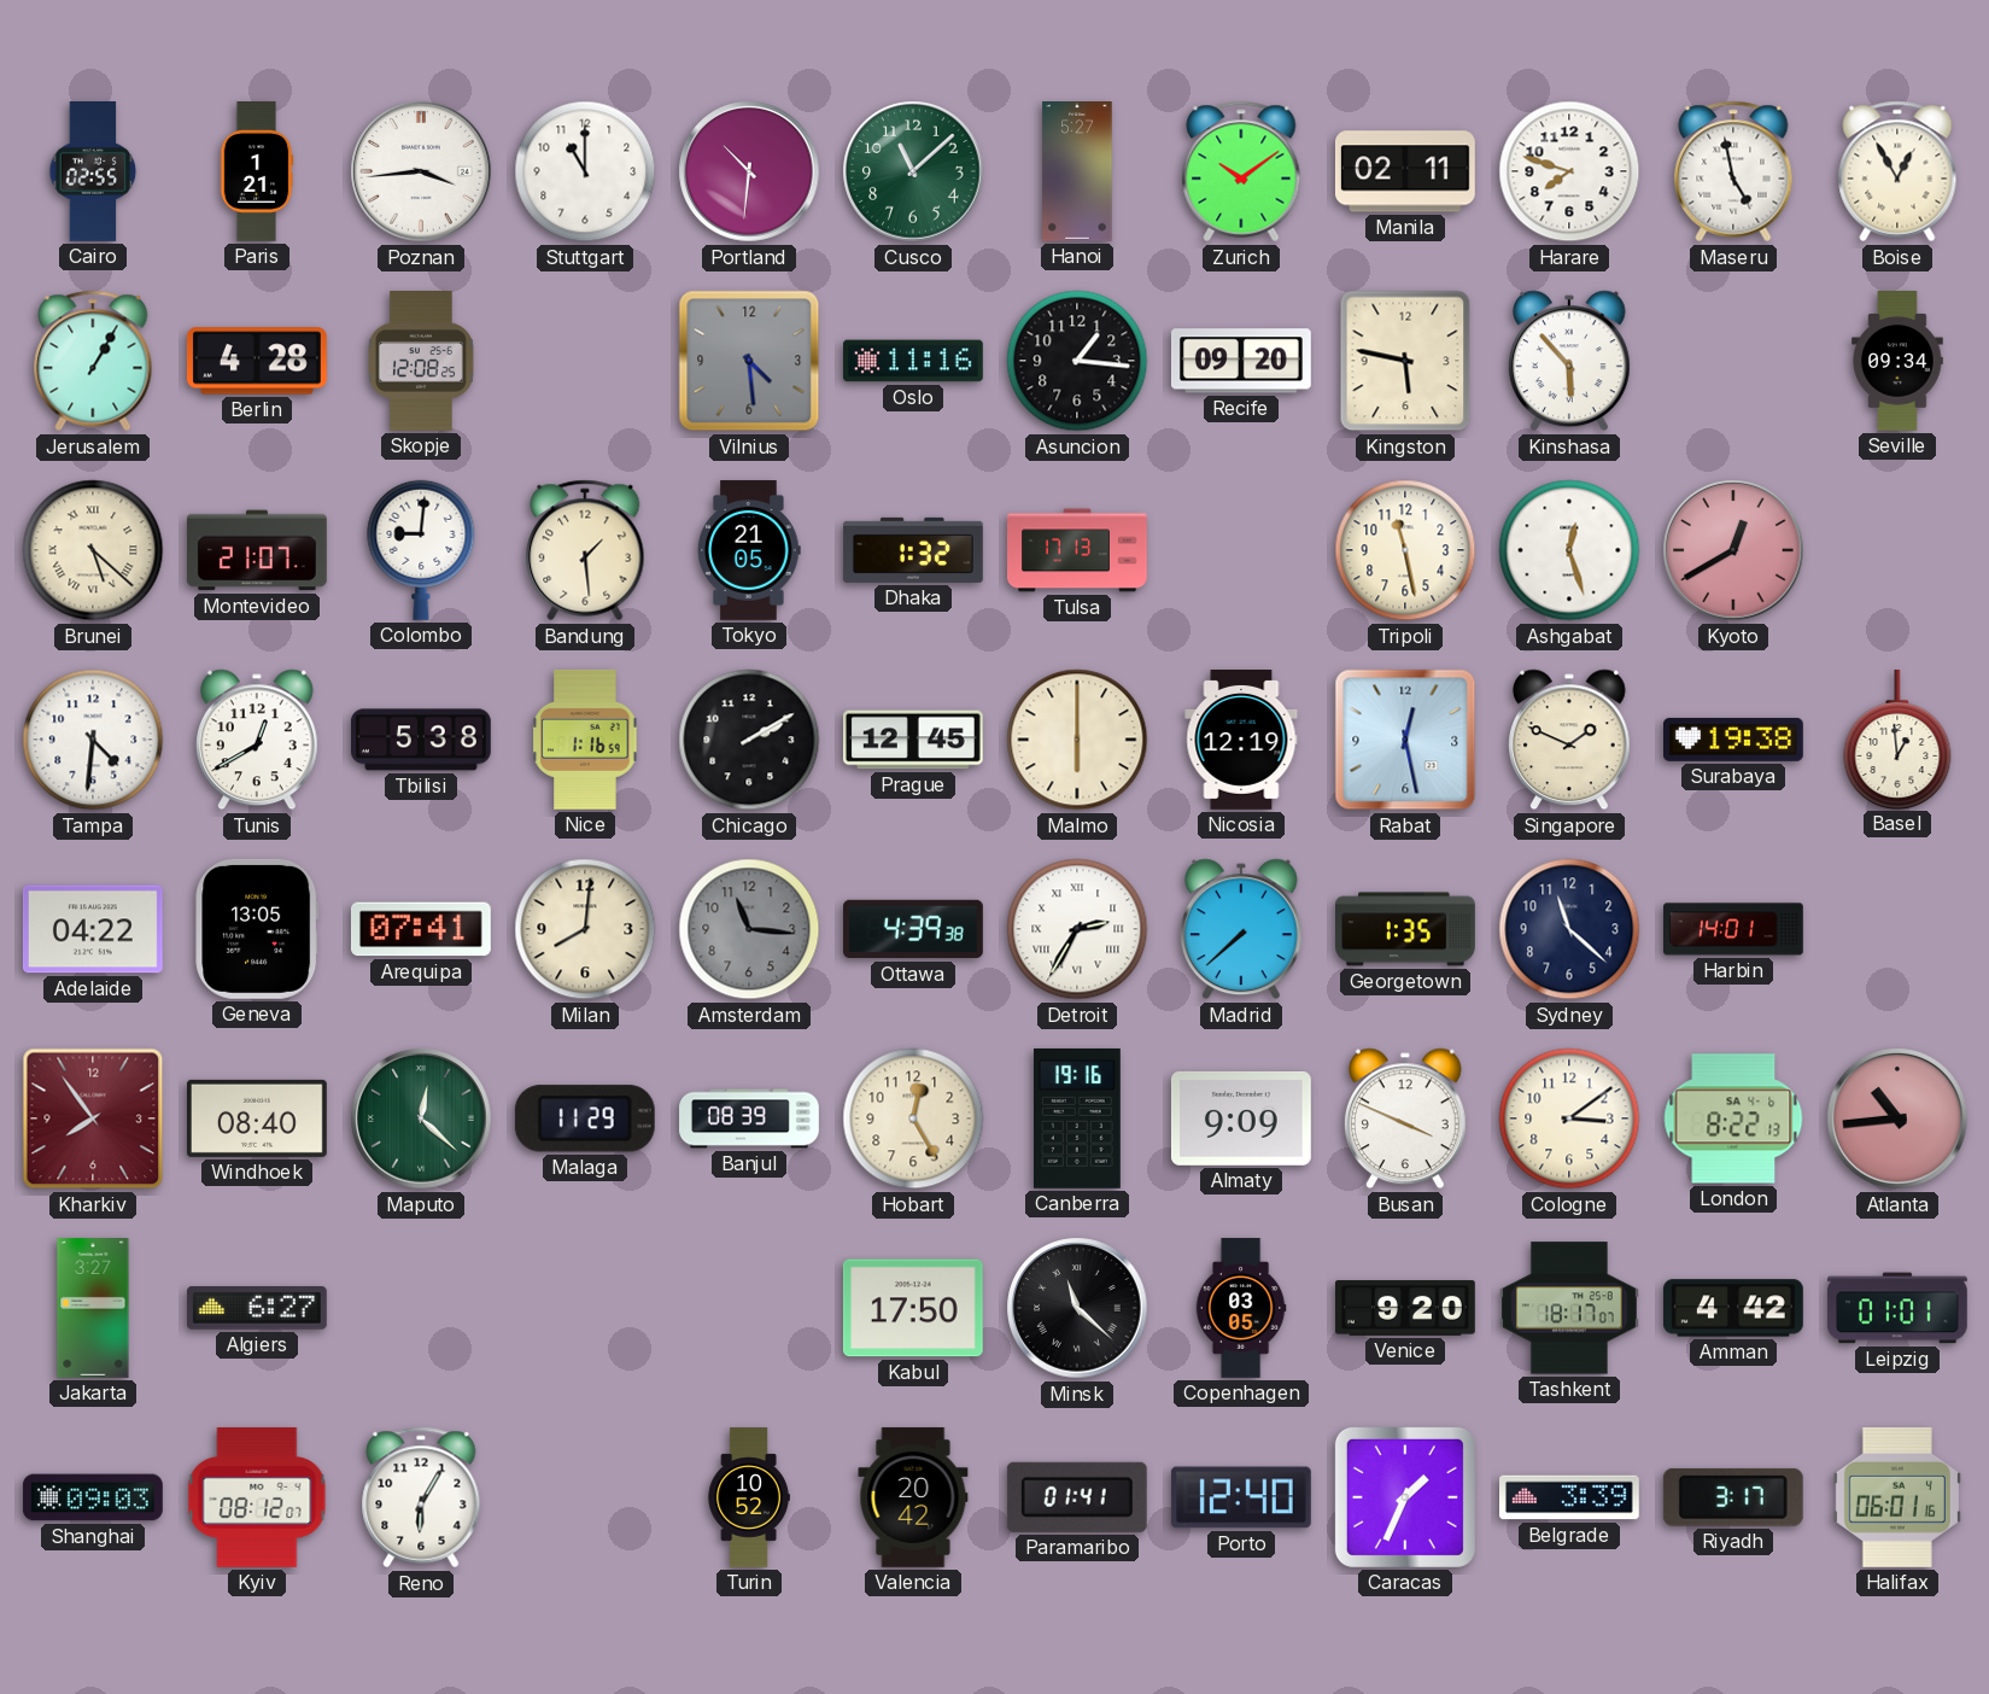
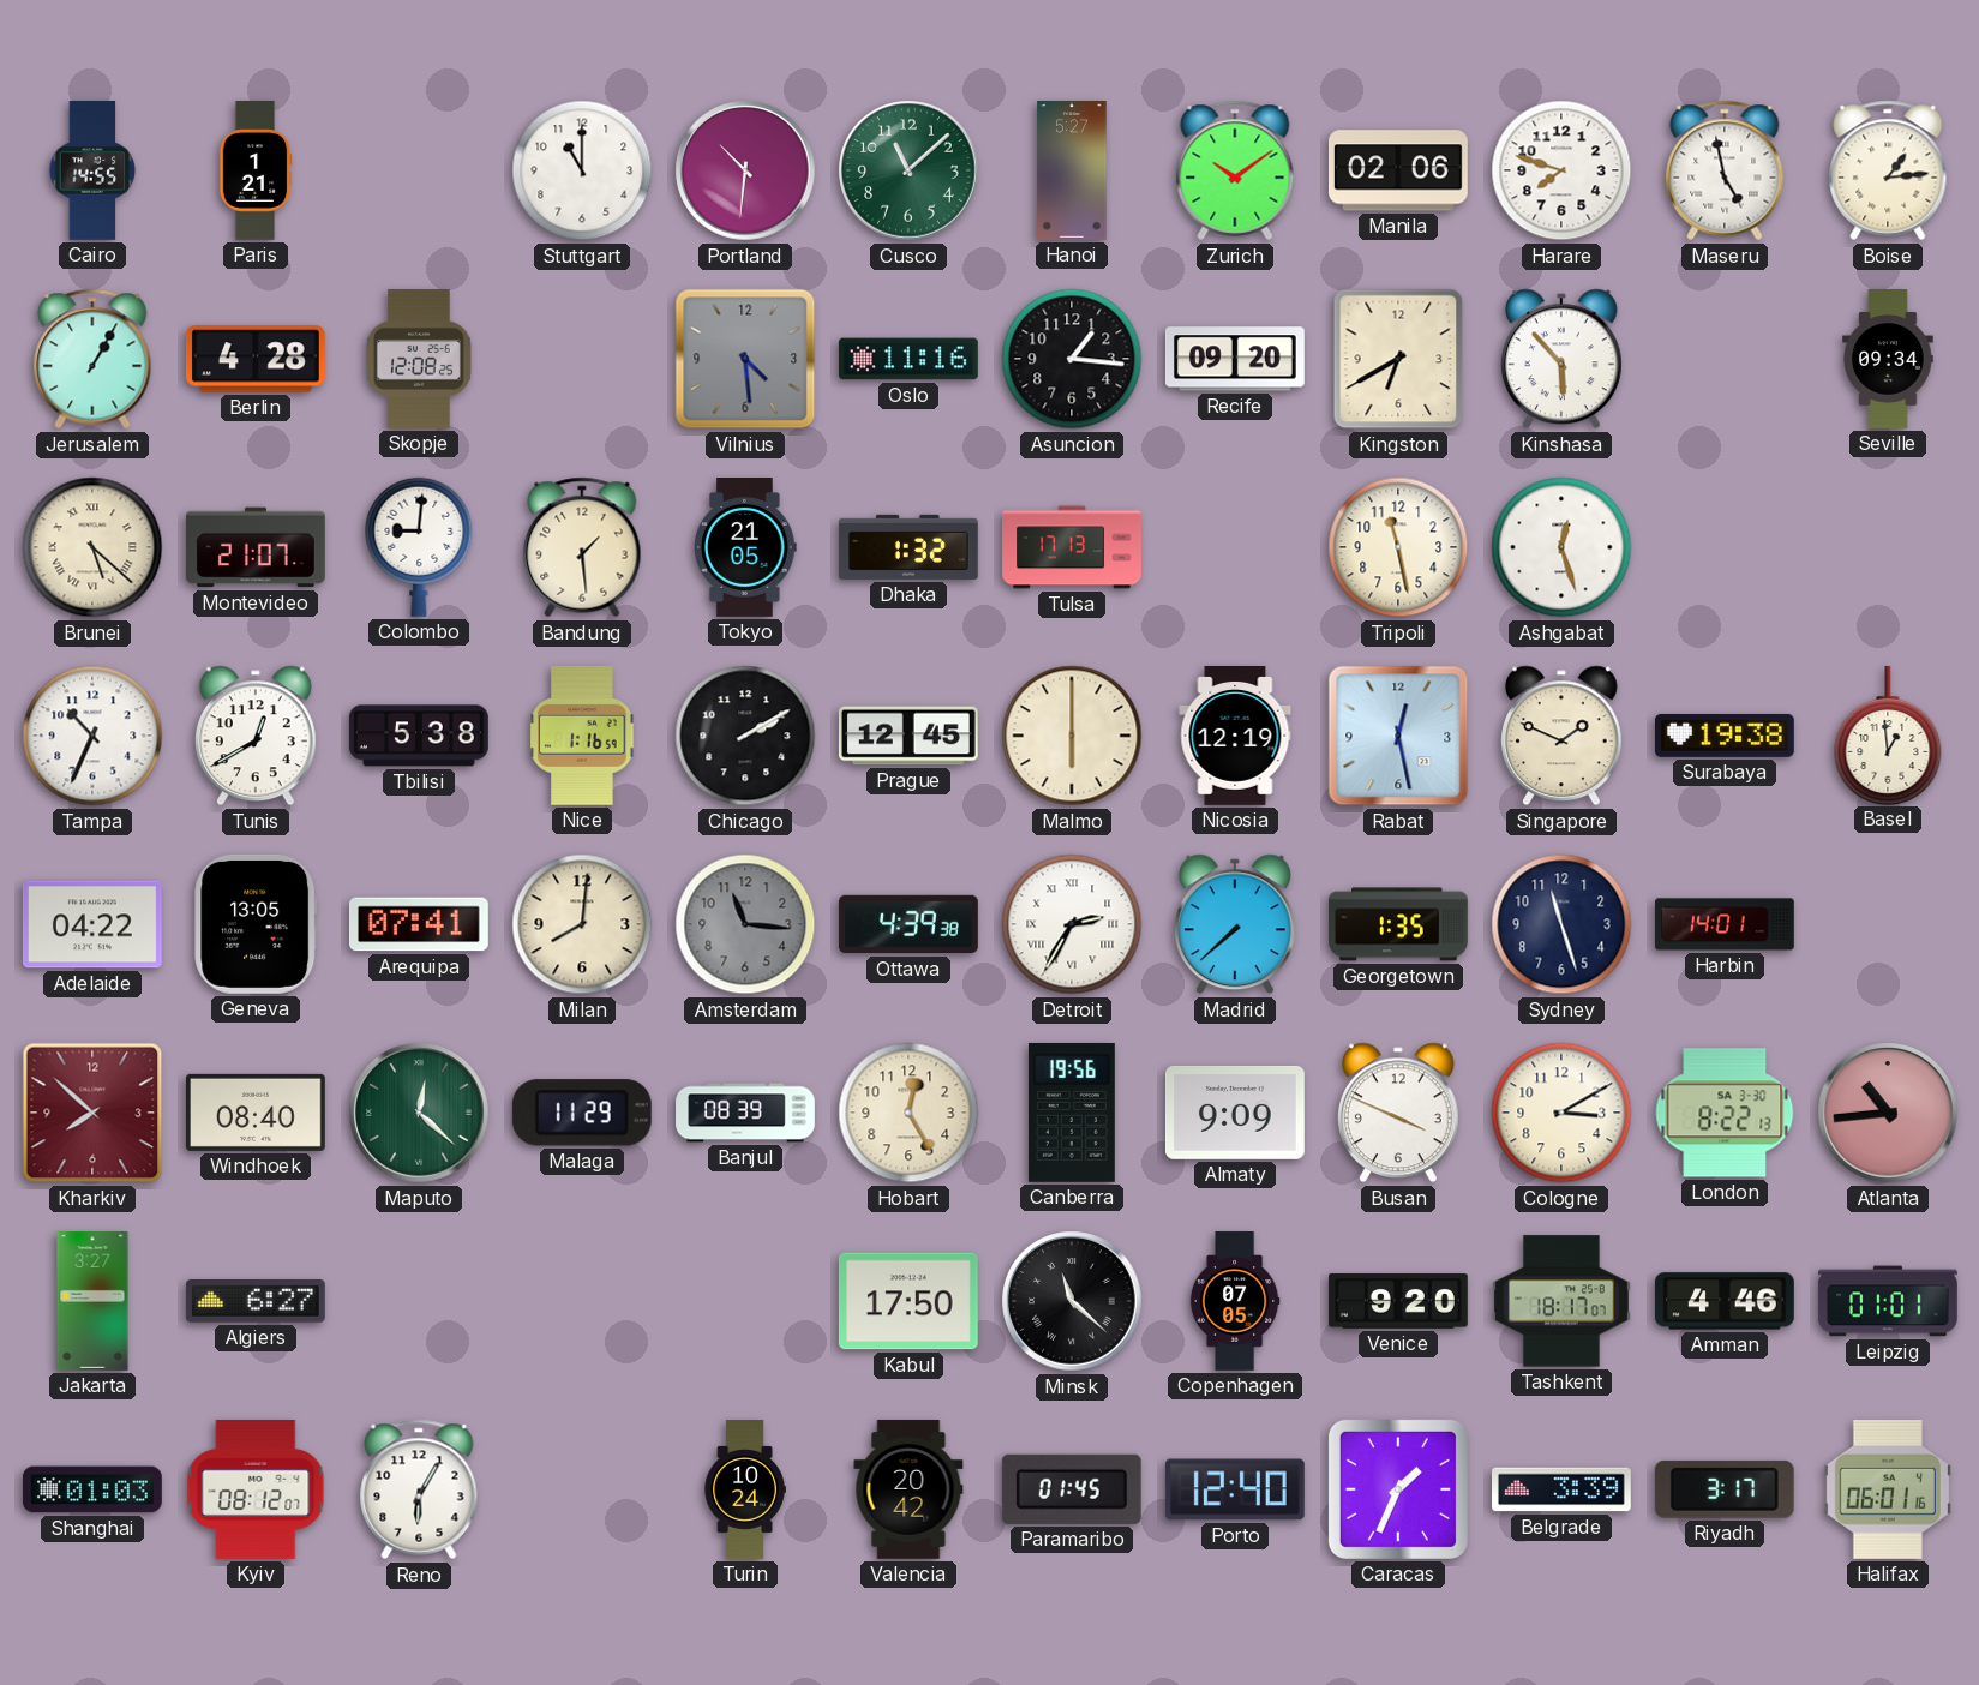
Cairo: 02:55 -> 14:55
Poznan: 3:44 -> none
Manila: 02:11 -> 02:06
Boise: 12:55 -> 1:14
Kingston: 5:47 -> 6:40
Kyoto: 12:40 -> none
Tampa: 4:31 -> 10:34
Sydney: 11:22 -> 11:27
Kharkiv: 7:54 -> 7:52
Canberra: 19:16 -> 19:56
Cologne: 3:09 -> 3:10
London date: SA 4-6 -> SA 3-30
Copenhagen: 03:05 -> 07:05
Amman: 4:42 -> 4:46
Shanghai: 09:03 -> 01:03
Turin: 10:52 -> 10:24
Paramaribo: 01:41 -> 01:45
